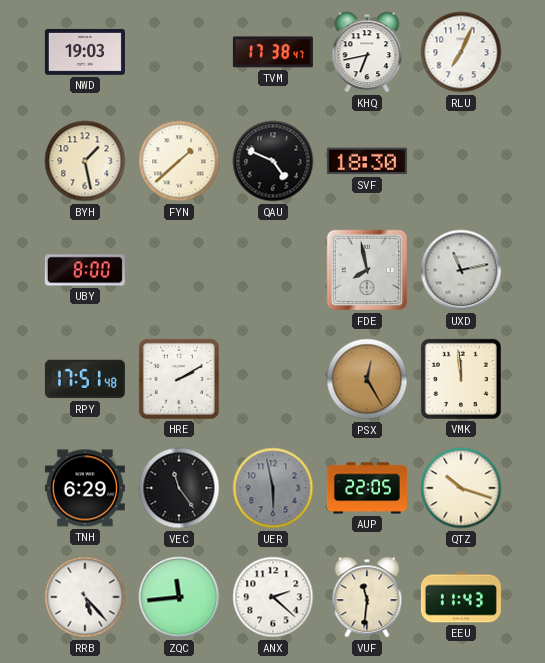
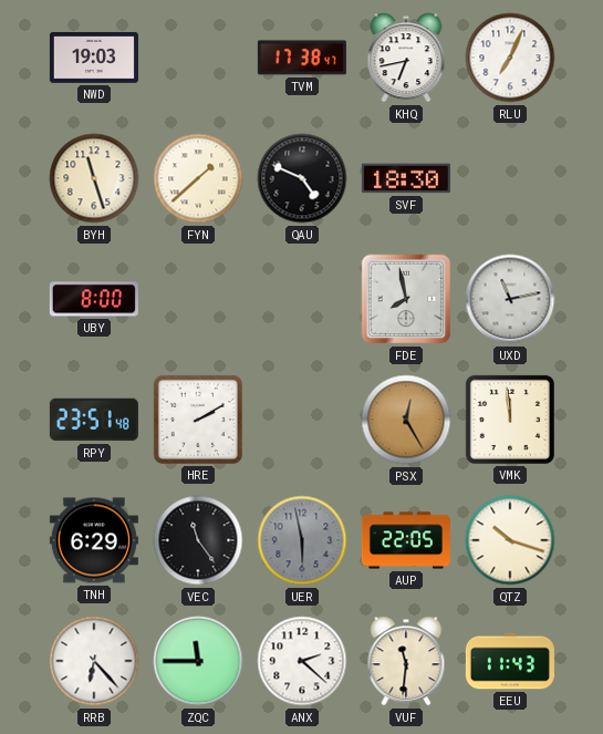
BYH: 1:28 -> 11:27
RPY: 17:51 -> 23:51
RRB: 5:23 -> 6:23
ZQC: 11:44 -> 11:45
